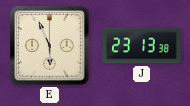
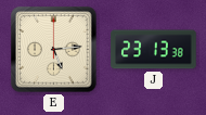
E: 5:56 -> 5:14
